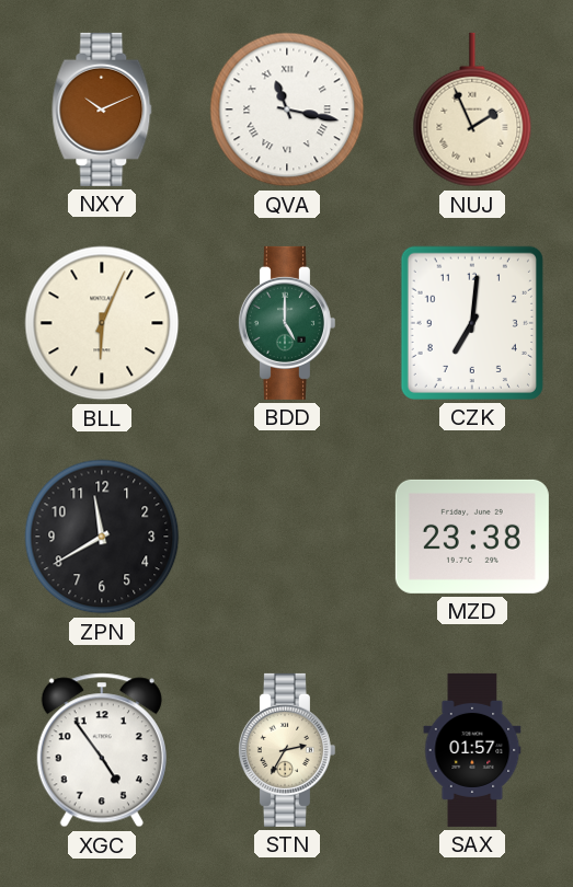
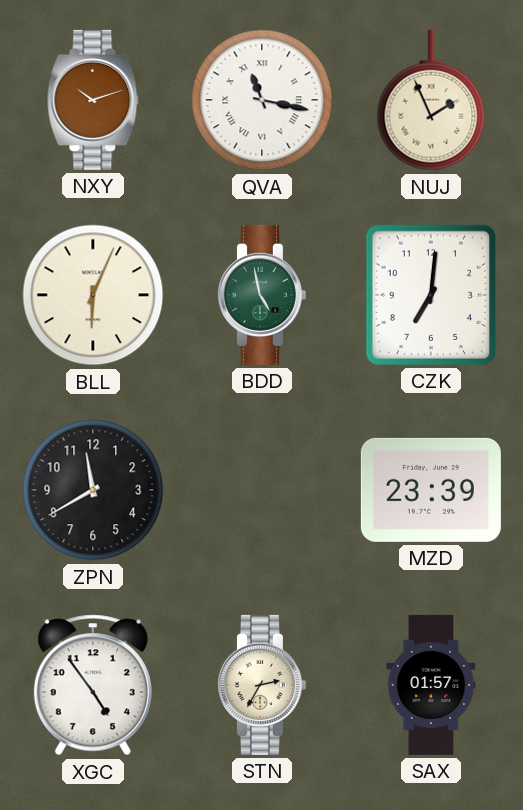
NXY: 10:11 -> 10:12
BDD: 5:00 -> 4:58
MZD: 23:38 -> 23:39
